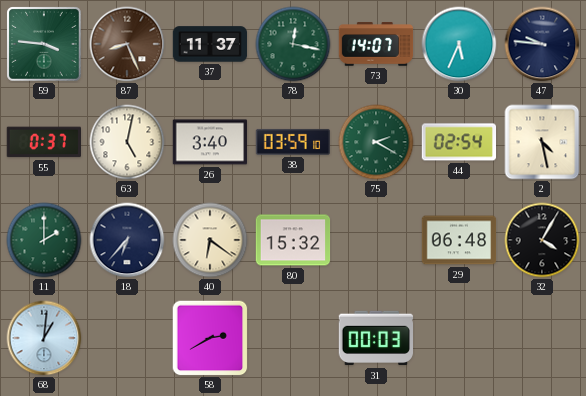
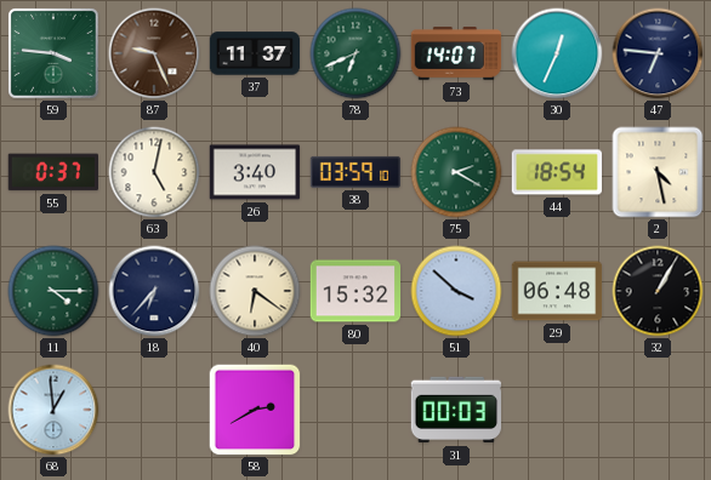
87: 8:26 -> 9:26
78: 12:17 -> 6:41
30: 5:34 -> 12:34
47: 9:46 -> 6:46
44: 02:54 -> 18:54
11: 2:00 -> 4:15
51: none -> 3:52
32: 4:05 -> 1:05
68: 1:01 -> 12:59
